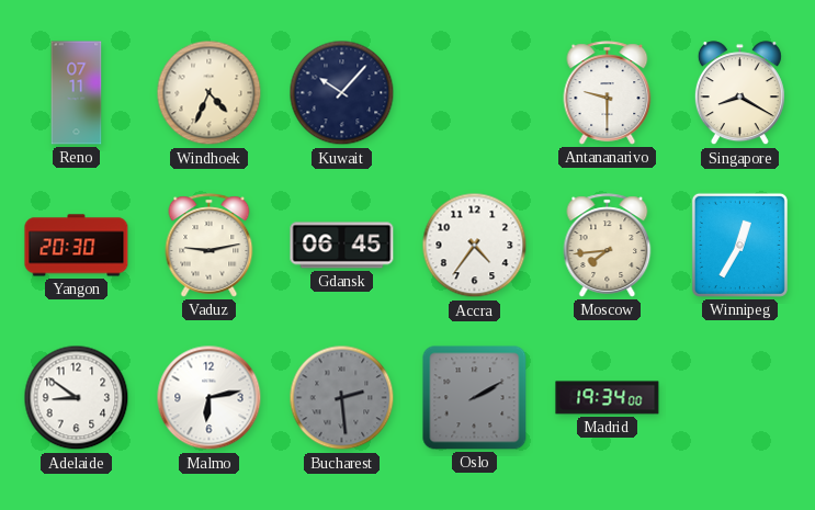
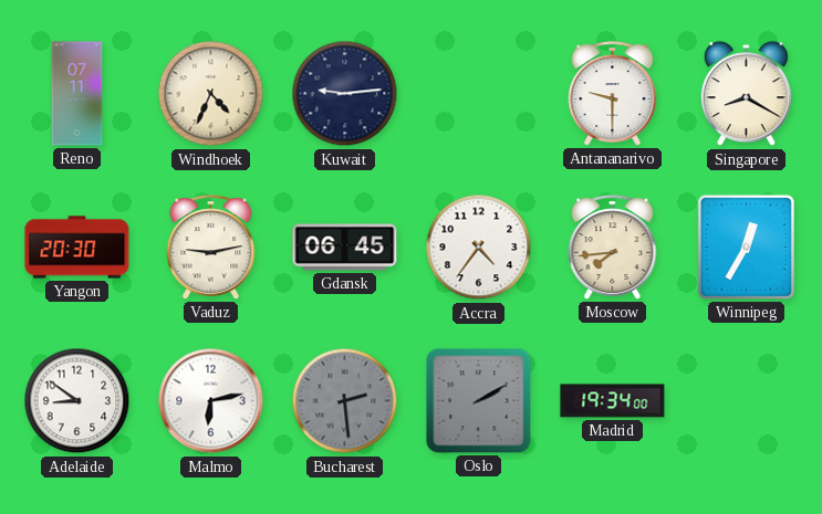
Kuwait: 10:07 -> 9:14
